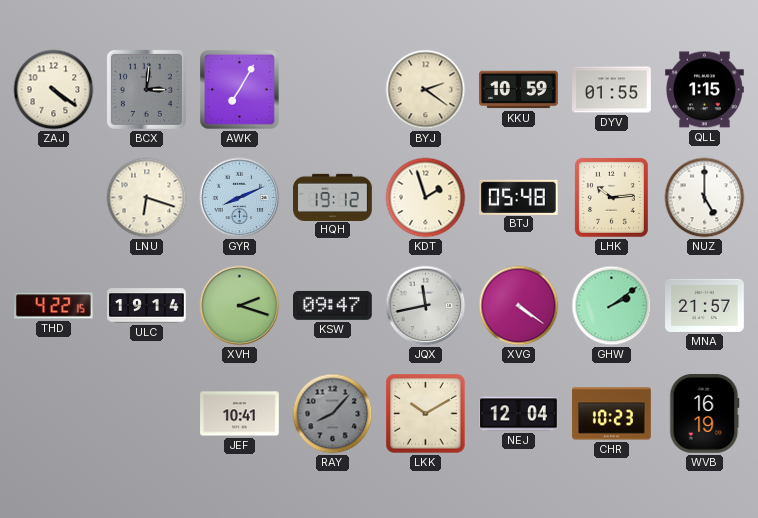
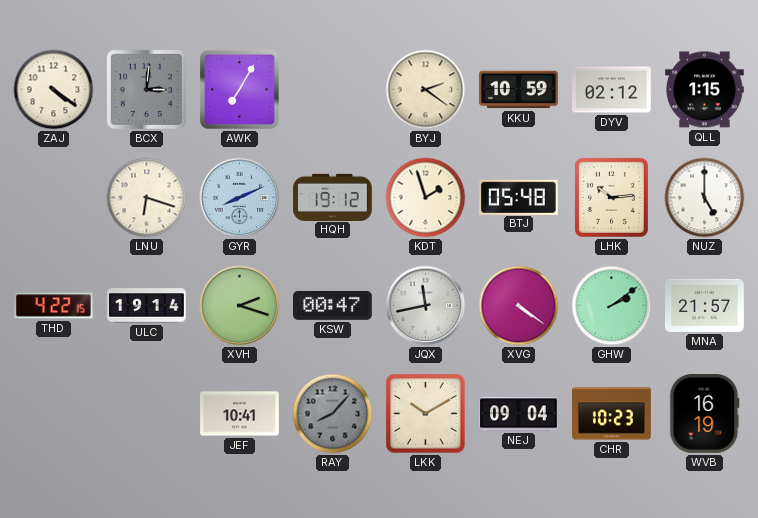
DYV: 01:55 -> 02:12
KSW: 09:47 -> 00:47
NEJ: 12:04 -> 09:04
